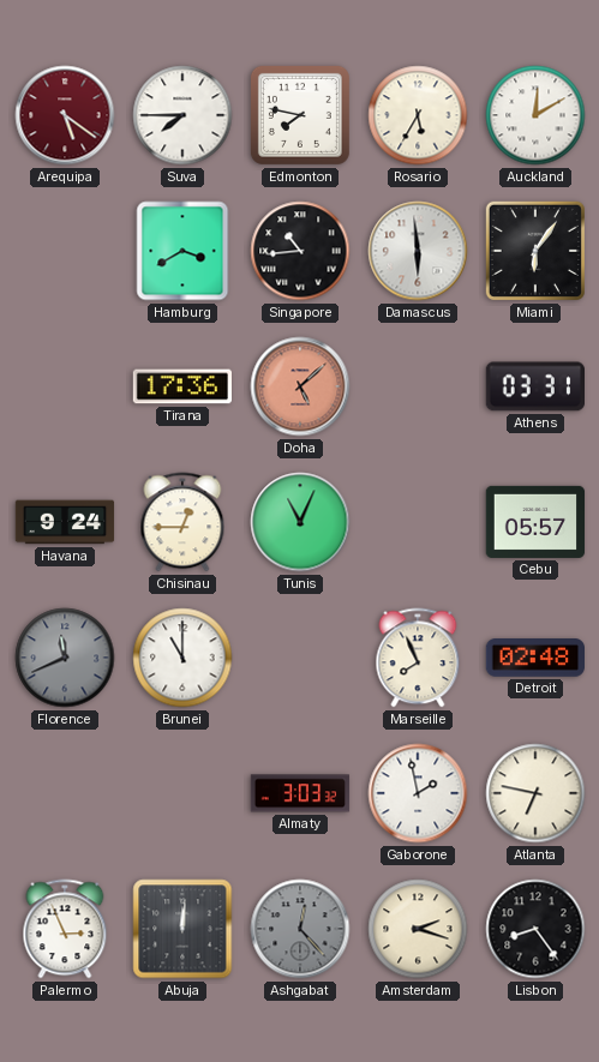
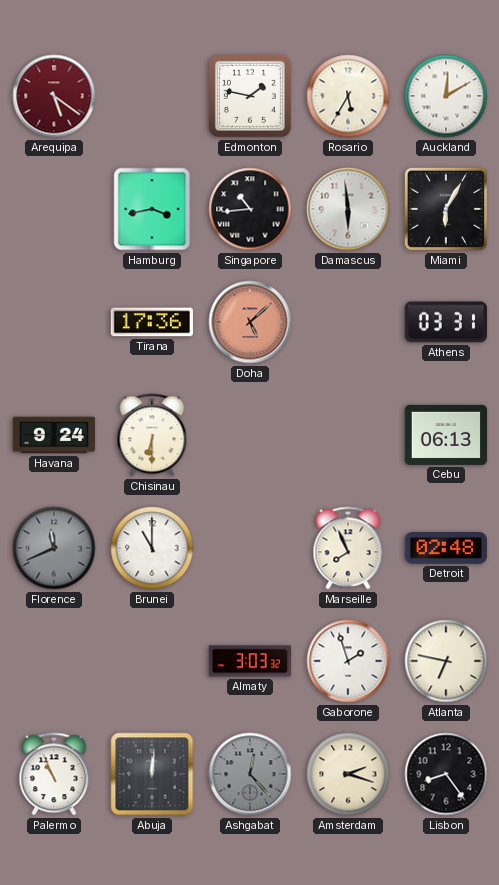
Suva: 7:45 -> none
Edmonton: 7:47 -> 1:47
Hamburg: 3:40 -> 3:43
Miami: 6:06 -> 6:05
Chisinau: 12:45 -> 6:30
Tunis: 11:04 -> none
Cebu: 05:57 -> 06:13
Gaborone: 1:58 -> 1:57
Palermo: 2:56 -> 10:56
